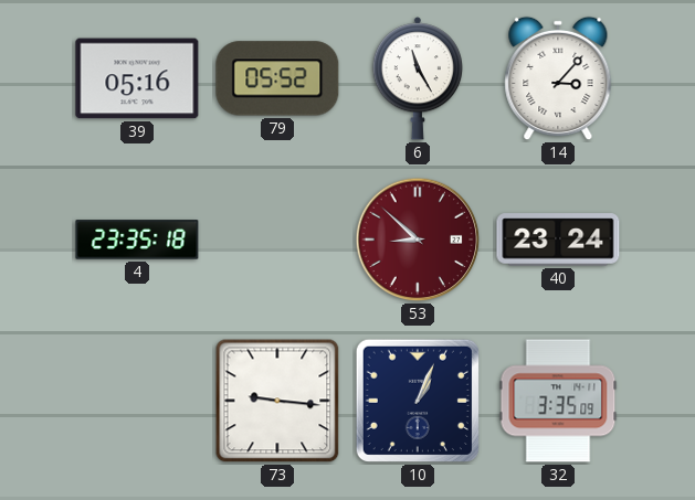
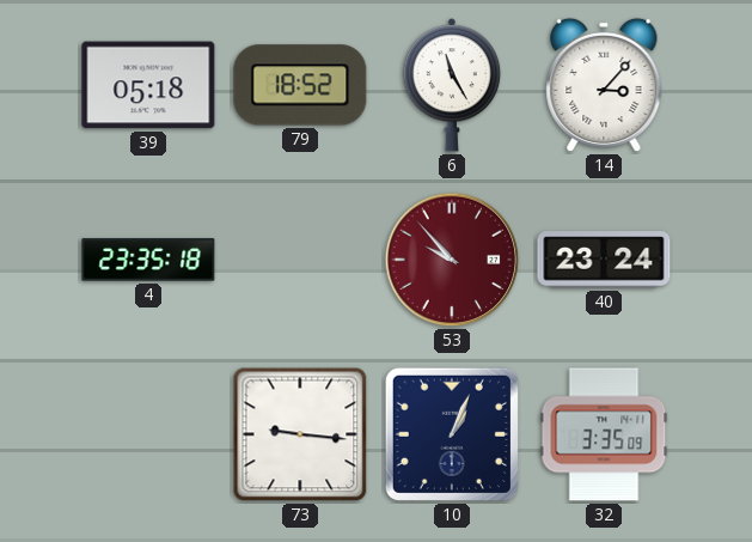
39: 05:16 -> 05:18
79: 05:52 -> 18:52
53: 8:52 -> 9:53
